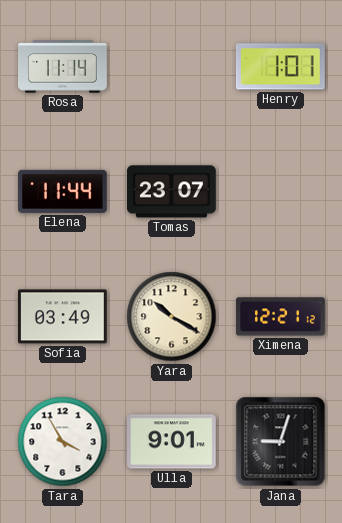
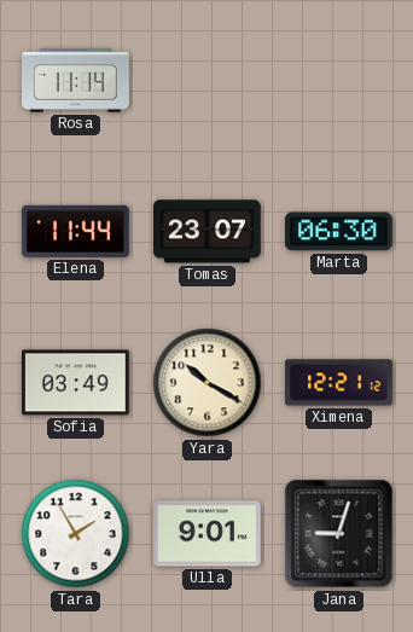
Henry: 1:01 -> none
Marta: none -> 06:30
Tara: 3:55 -> 1:55
